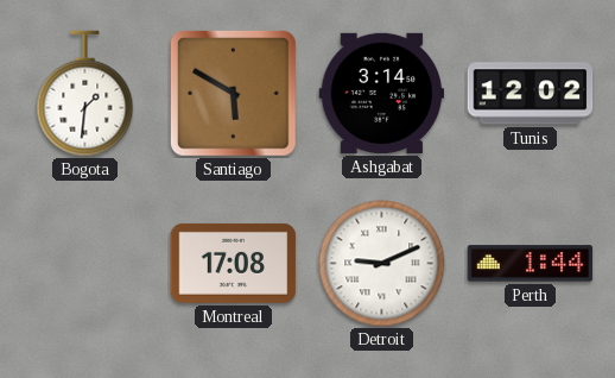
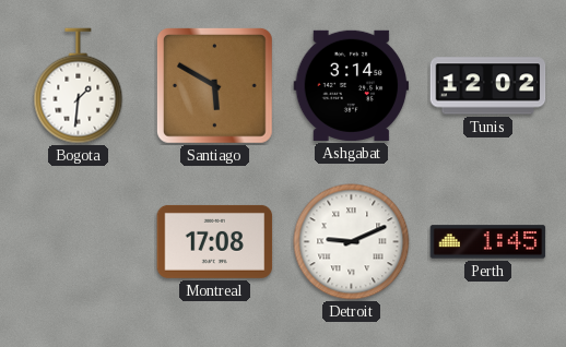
Perth: 1:44 -> 1:45
